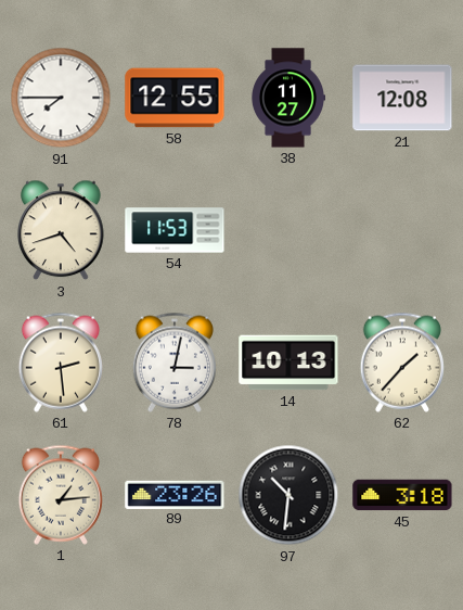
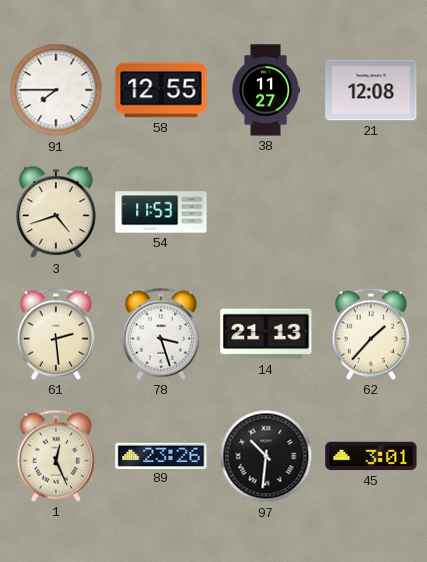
78: 3:02 -> 3:27
14: 10:13 -> 21:13
1: 1:14 -> 12:26
45: 3:18 -> 3:01
